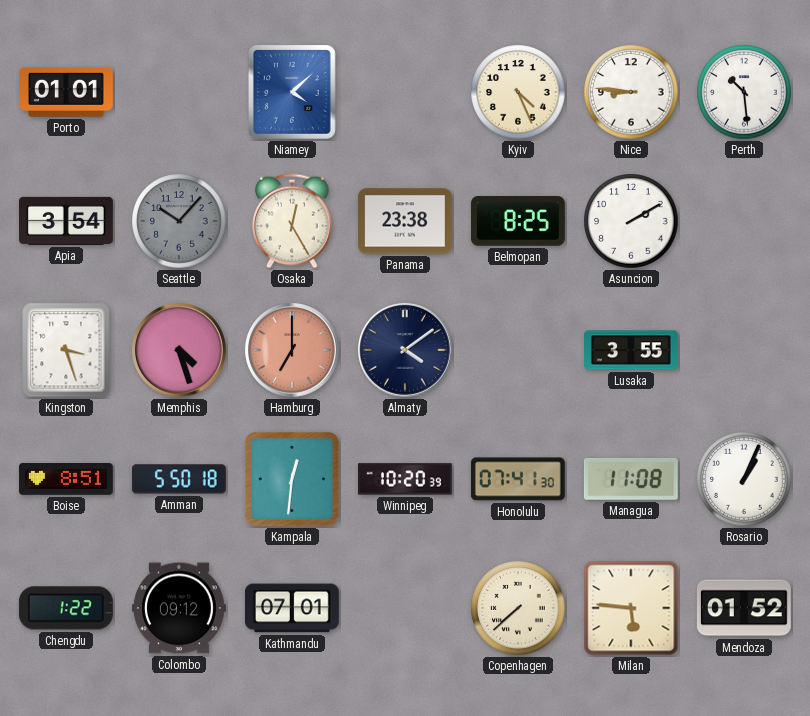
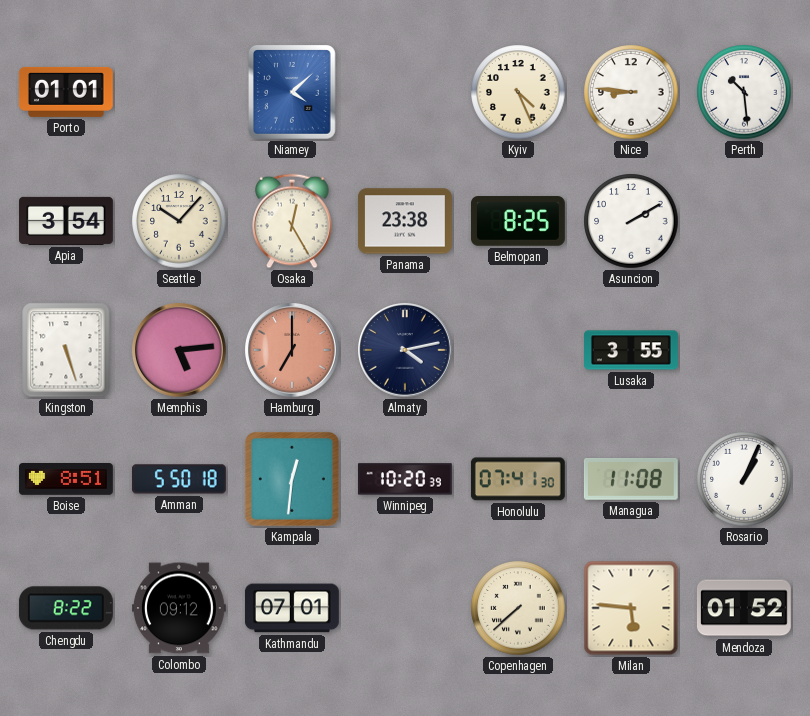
Seattle dial: grey -> cream
Kingston: 3:27 -> 5:27
Memphis: 4:27 -> 5:14
Almaty: 4:09 -> 4:13
Chengdu: 1:22 -> 8:22
